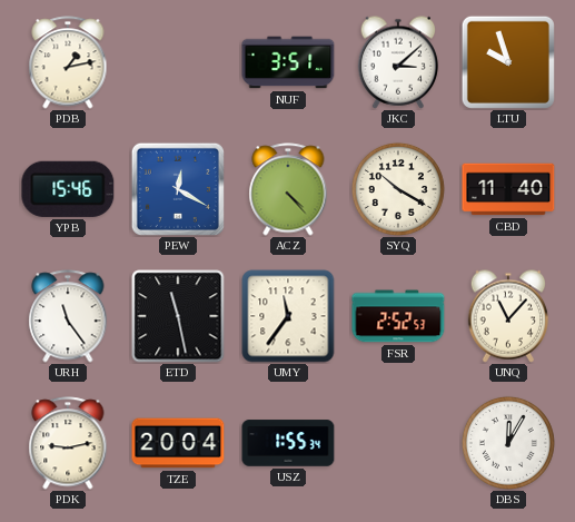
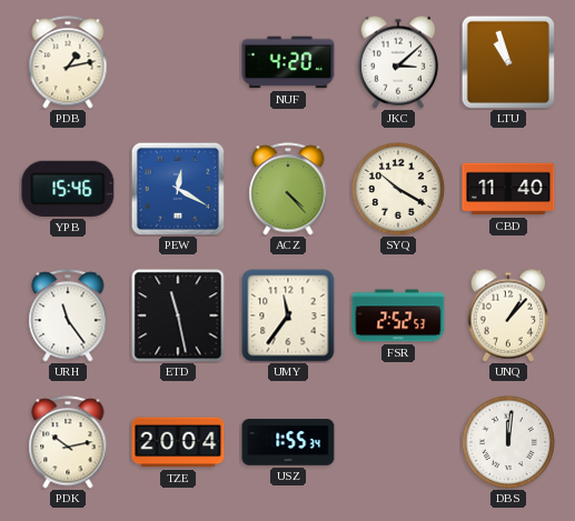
NUF: 3:51 -> 4:20
LTU: 9:57 -> 10:57
UNQ: 11:07 -> 1:07
PDK: 9:13 -> 10:13
DBS: 12:05 -> 12:01
